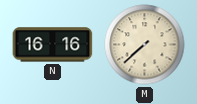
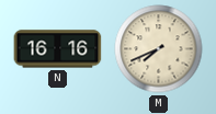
M: 7:38 -> 7:41
